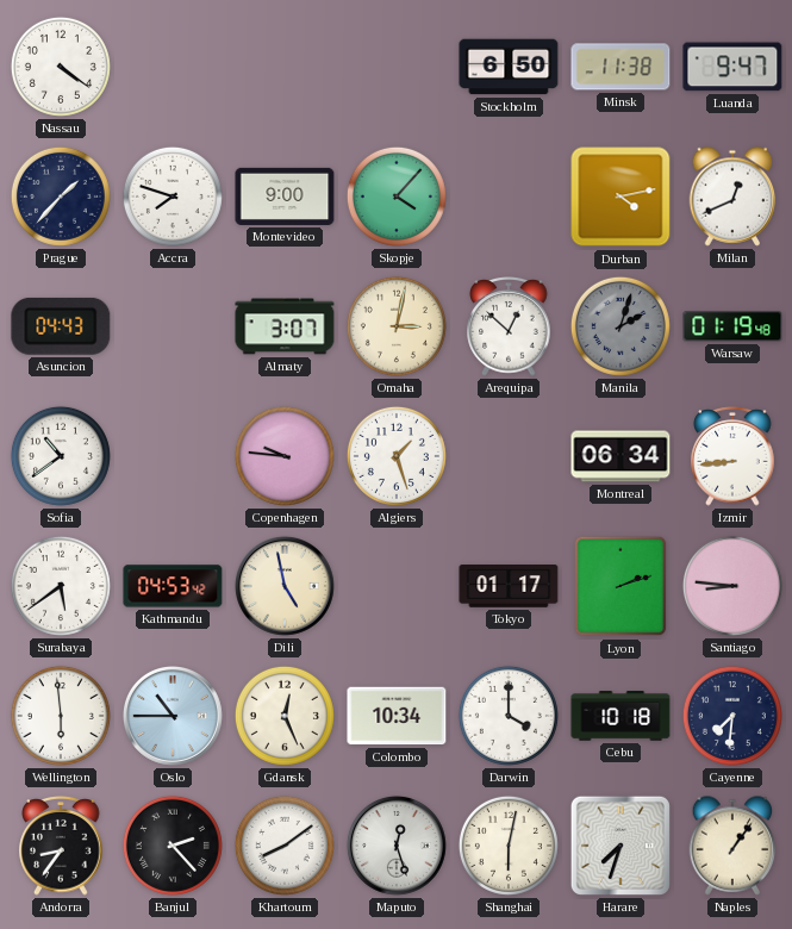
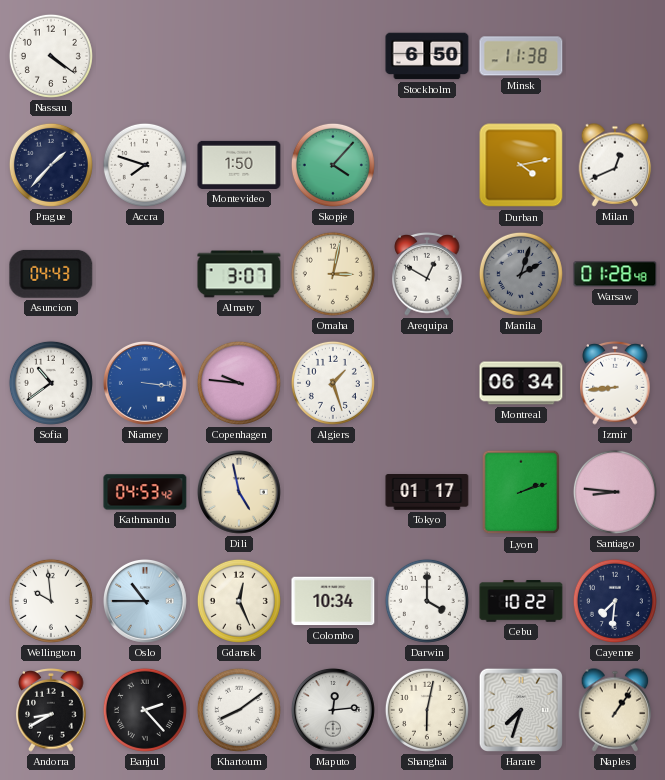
Luanda: 9:47 -> none
Montevideo: 9:00 -> 1:50
Arequipa: 12:52 -> 12:50
Warsaw: 01:19 -> 01:28
Niamey: none -> 3:16
Surabaya: 5:39 -> none
Wellington: 5:59 -> 9:59
Cebu: 10:18 -> 10:22
Andorra: 8:36 -> 8:40
Maputo: 12:27 -> 12:14
